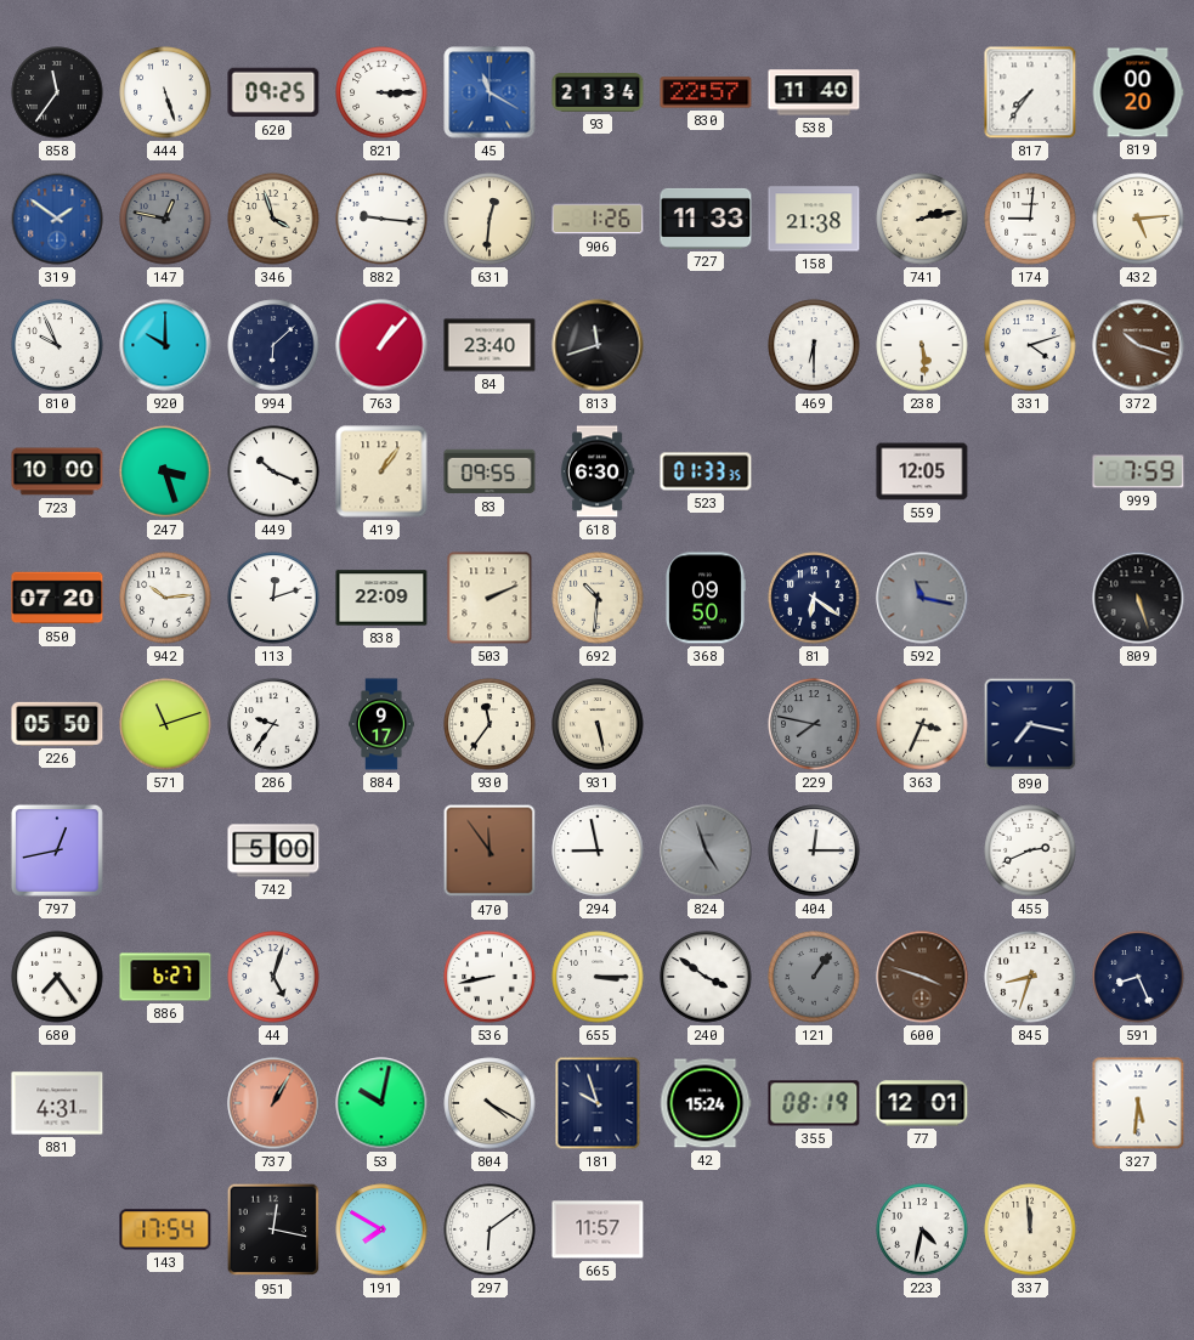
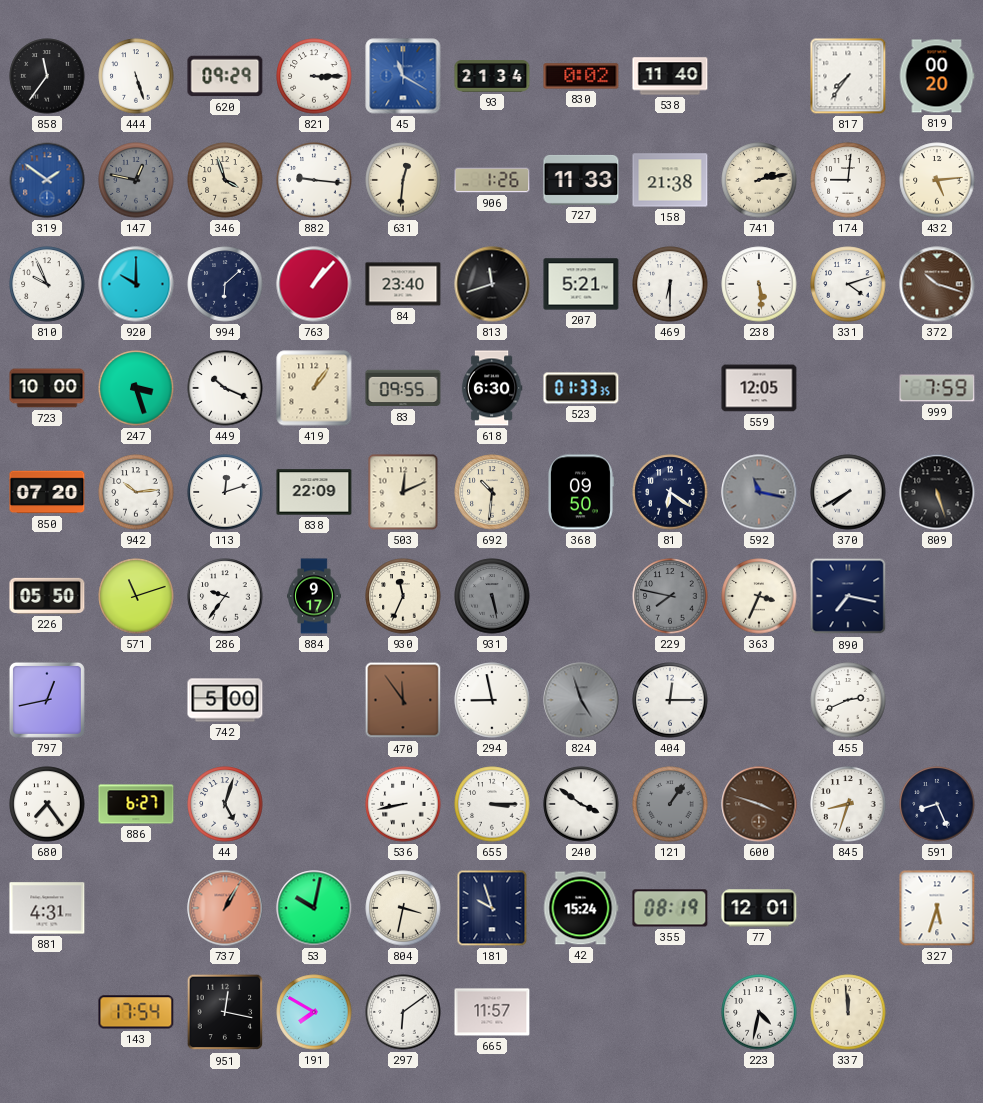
620: 09:25 -> 09:29
830: 22:57 -> 0:02
207: none -> 5:21
503: 2:11 -> 12:11
370: none -> 7:40
930: 11:36 -> 11:34
931 dial: cream -> grey
804: 4:20 -> 3:32
327: 5:31 -> 5:33
